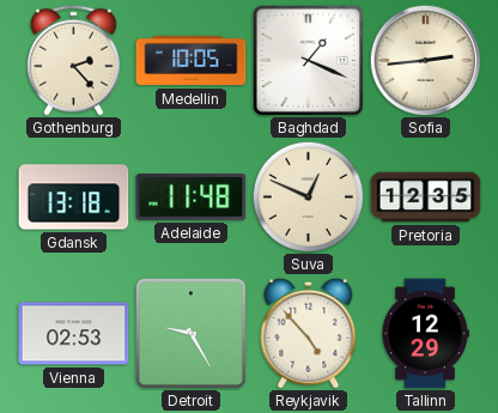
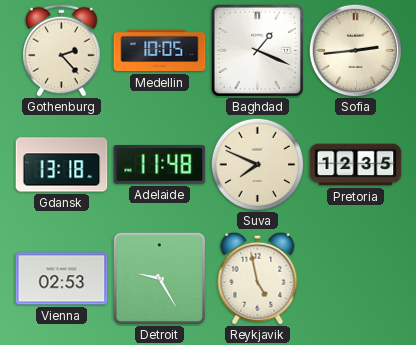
Suva: 12:49 -> 7:49
Reykjavik: 4:53 -> 4:58
Tallinn: 12:29 -> none
